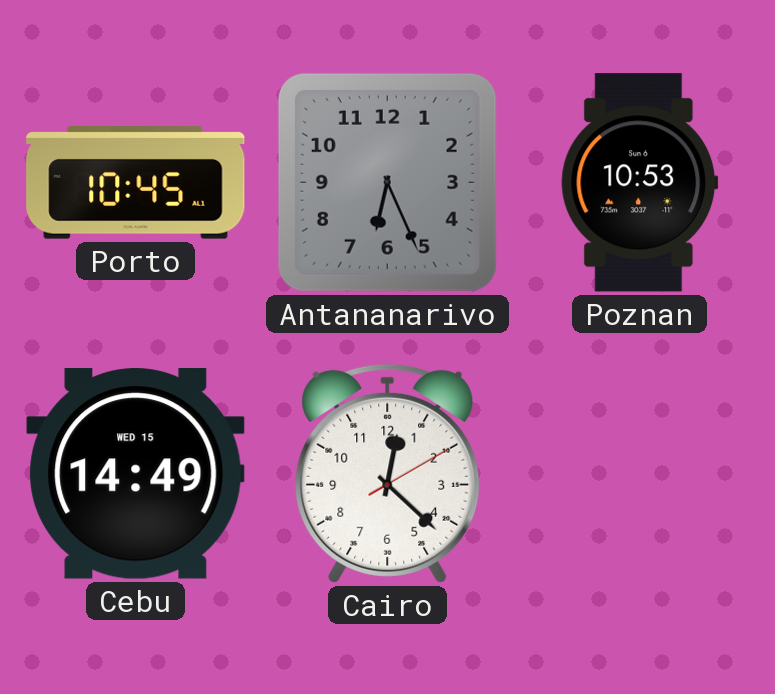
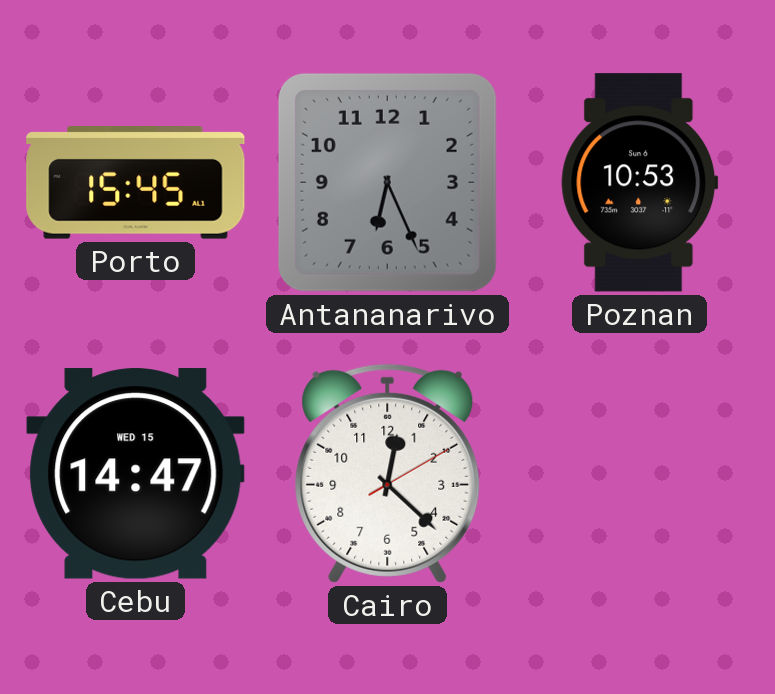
Porto: 10:45 -> 15:45
Cebu: 14:49 -> 14:47
